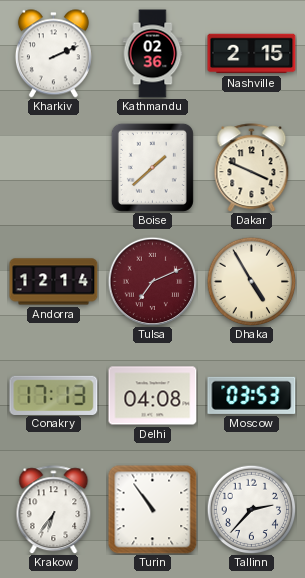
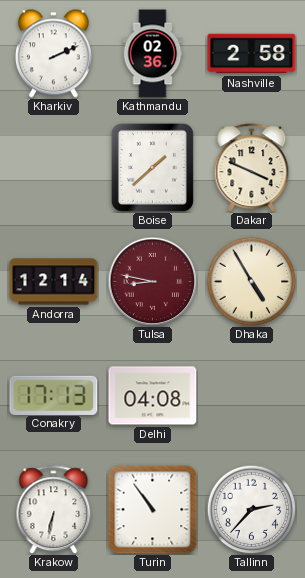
Nashville: 2:15 -> 2:58
Tulsa: 7:11 -> 8:47
Moscow: 03:53 -> none
Krakow: 6:36 -> 6:32
